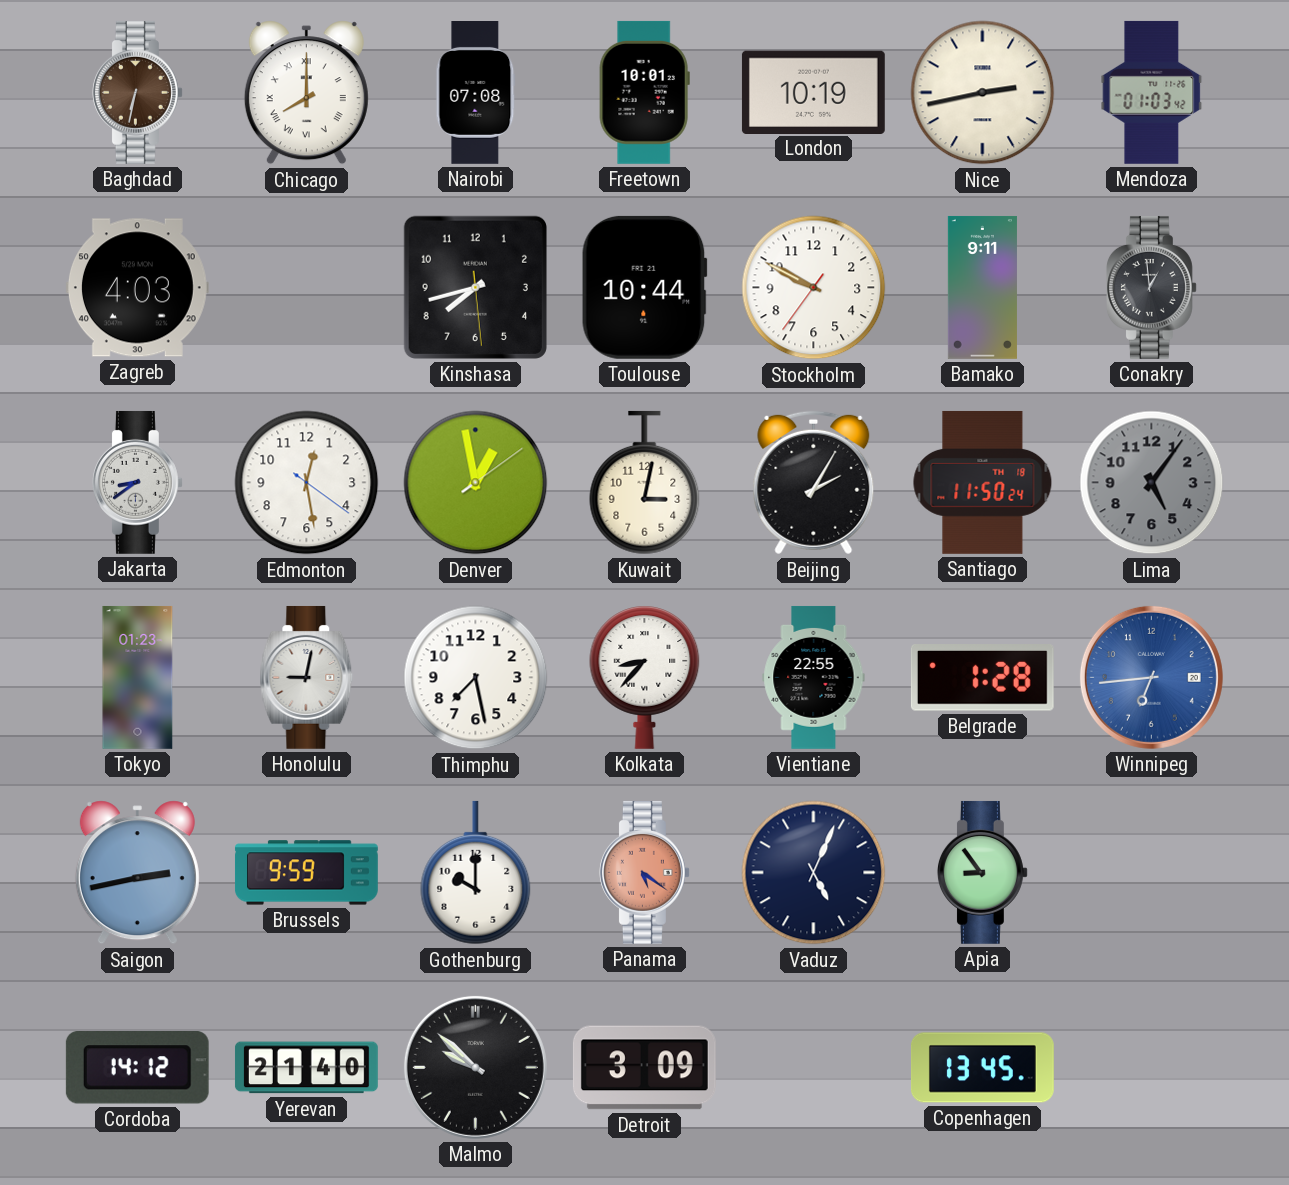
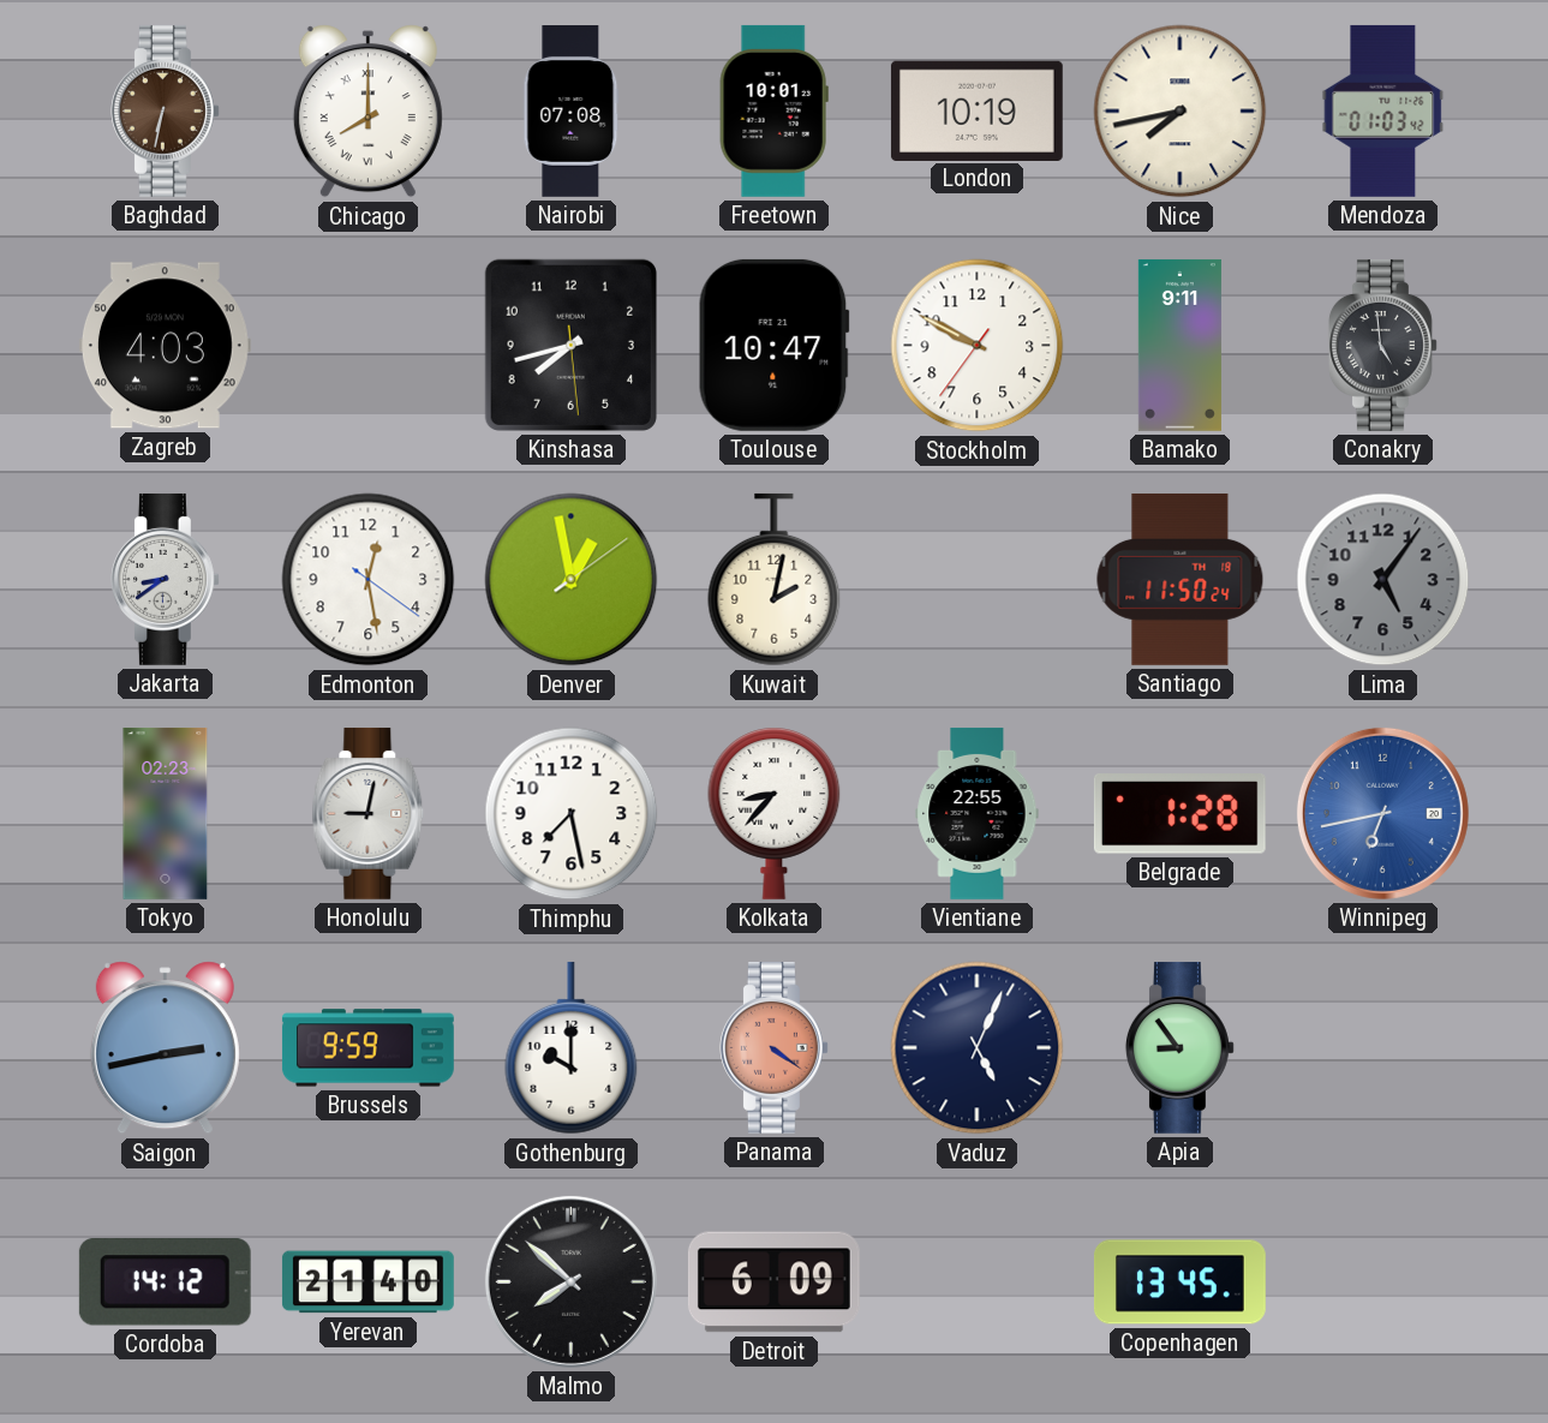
Nice: 2:43 -> 7:43
Toulouse: 10:44 -> 10:47
Conakry: 12:59 -> 4:59
Kuwait: 3:02 -> 2:02
Beijing: 2:05 -> none
Tokyo: 01:23 -> 02:23
Winnipeg: 6:44 -> 6:43
Panama: 5:21 -> 4:21
Malmo: 9:52 -> 7:52
Detroit: 3:09 -> 6:09
